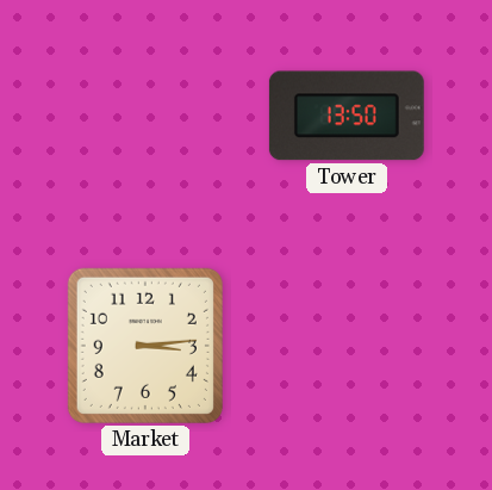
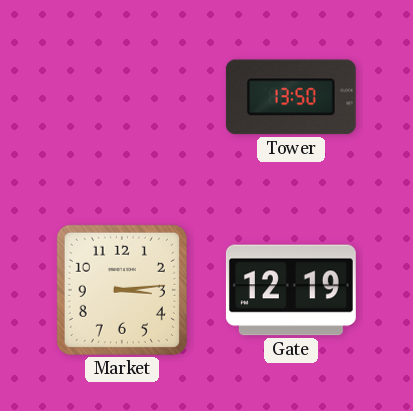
Gate: none -> 12:19
